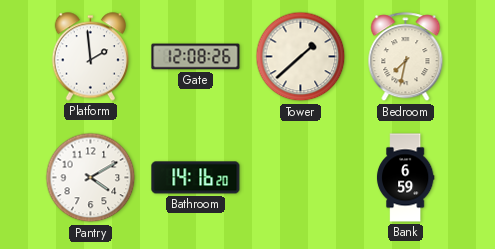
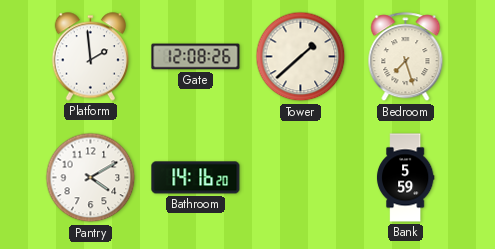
Bedroom: 7:32 -> 7:27
Bank: 6:59 -> 5:59
